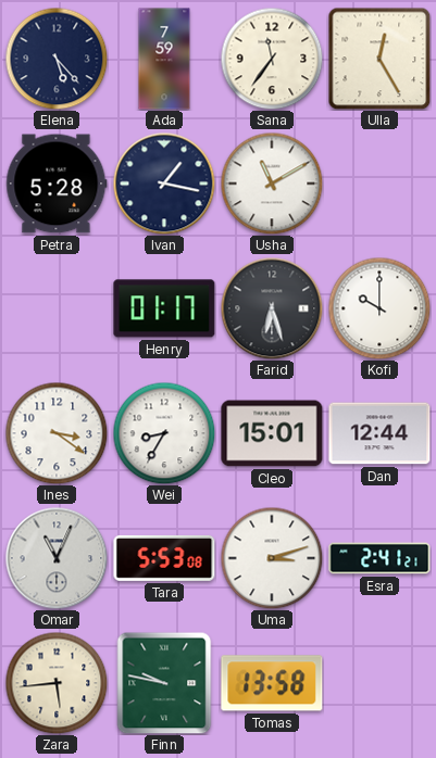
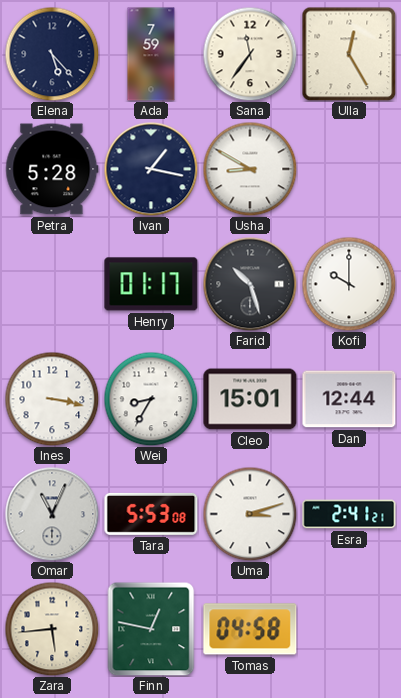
Usha: 11:10 -> 8:50
Farid: 6:27 -> 10:27
Ines: 3:21 -> 3:17
Finn: 9:47 -> 12:47
Tomas: 13:58 -> 04:58
